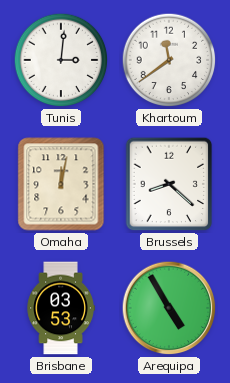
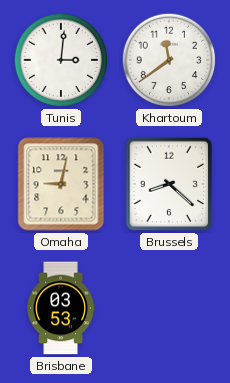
Omaha: 12:02 -> 9:02
Arequipa: 4:55 -> none
